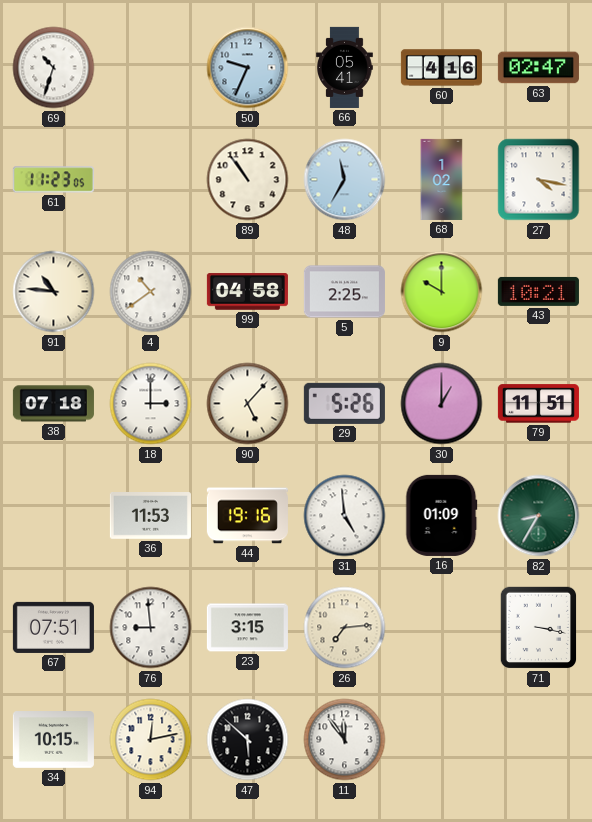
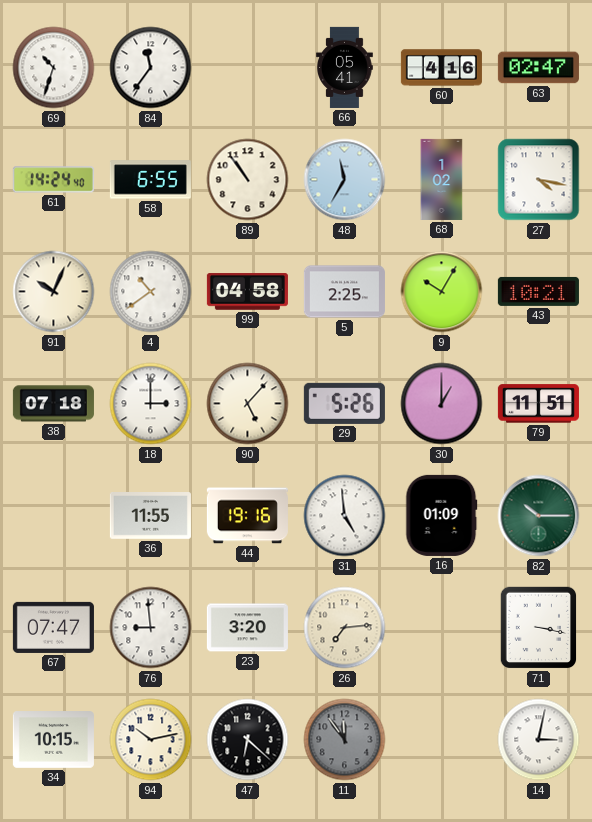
84: none -> 11:36
50: 9:34 -> none
61: 11:23 -> 14:24
58: none -> 6:55
91: 10:46 -> 10:04
9: 10:00 -> 10:05
36: 11:53 -> 11:55
82: 8:35 -> 10:15
67: 07:51 -> 07:47
23: 3:15 -> 3:20
94: 12:13 -> 10:13
47: 5:52 -> 6:22
11 dial: white -> grey
14: none -> 3:02
